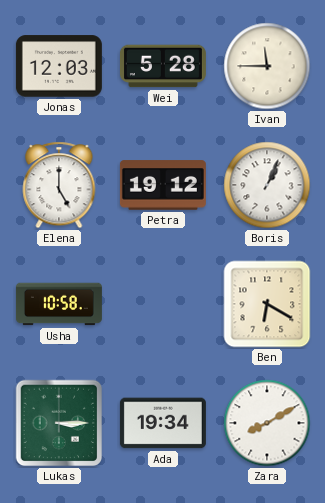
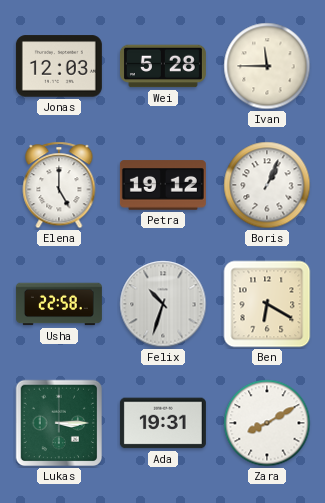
Usha: 10:58 -> 22:58
Felix: none -> 10:33
Ada: 19:34 -> 19:31
